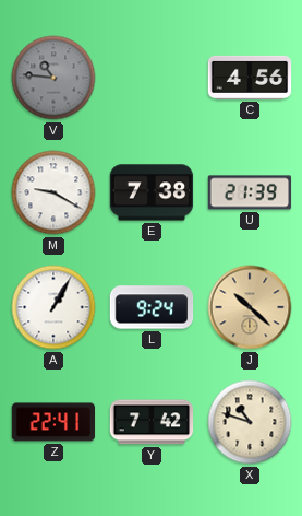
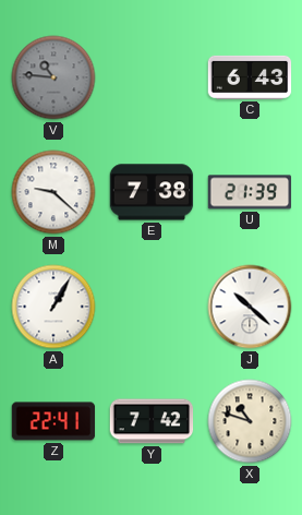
C: 4:56 -> 6:43
M: 9:20 -> 9:22
L: 9:24 -> none
J dial: champagne -> white
